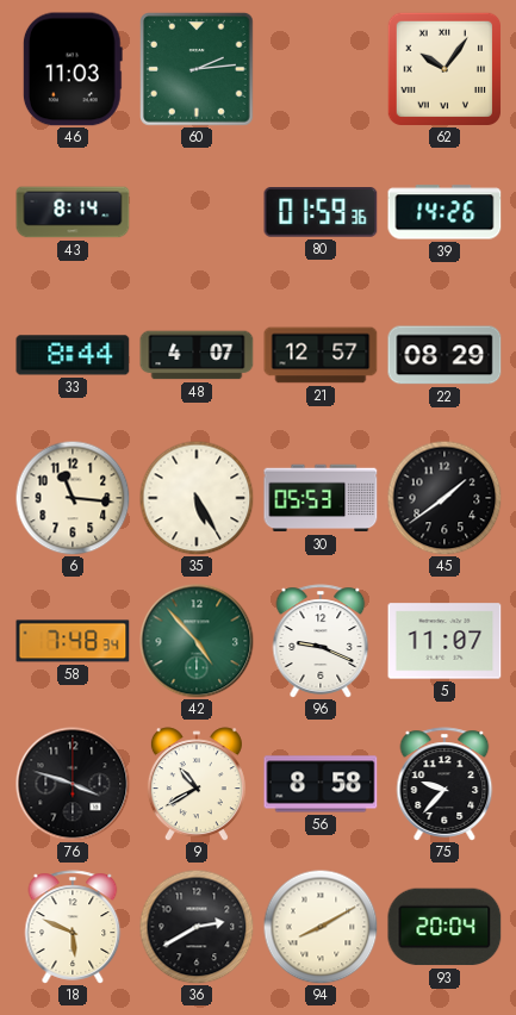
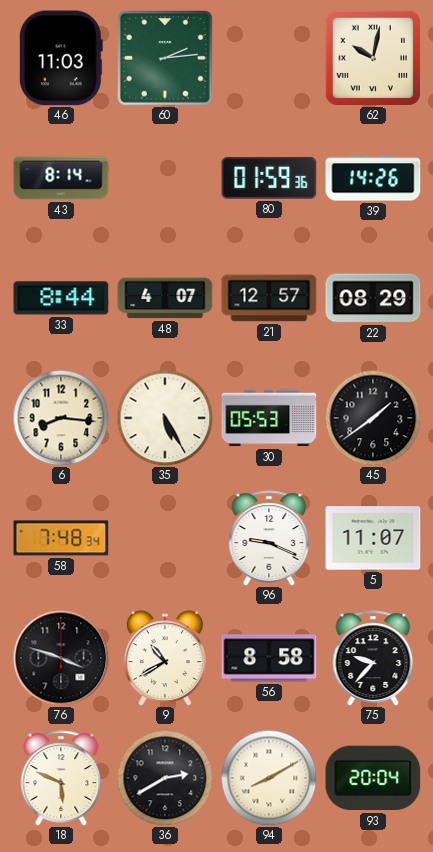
62: 10:06 -> 10:02
6: 11:16 -> 8:16
42: 4:53 -> none
